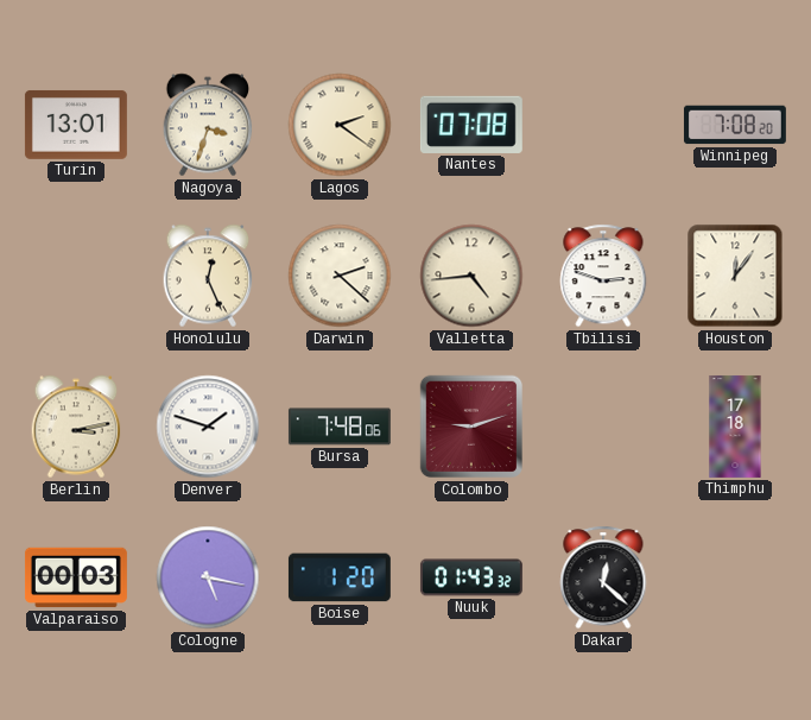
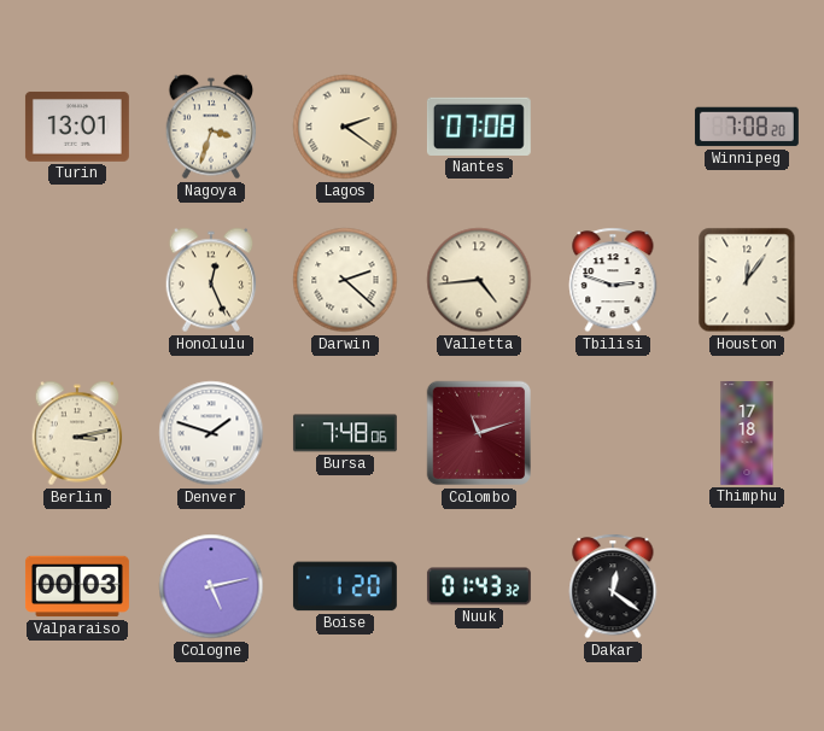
Colombo: 9:12 -> 11:12
Cologne: 5:17 -> 5:13
Dakar: 12:22 -> 12:21
